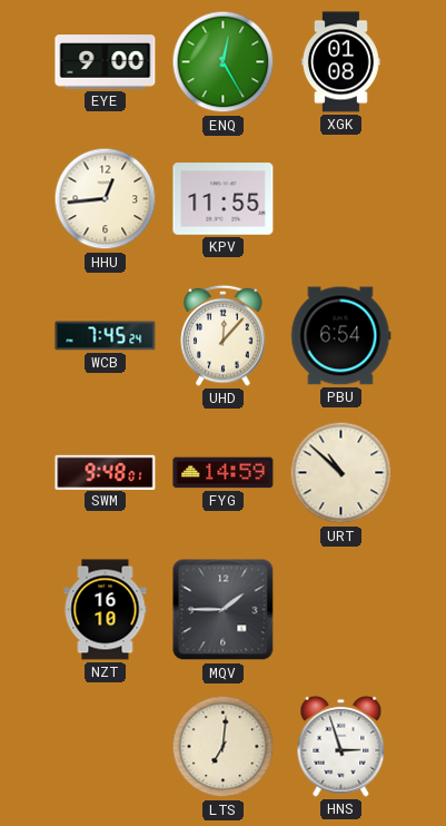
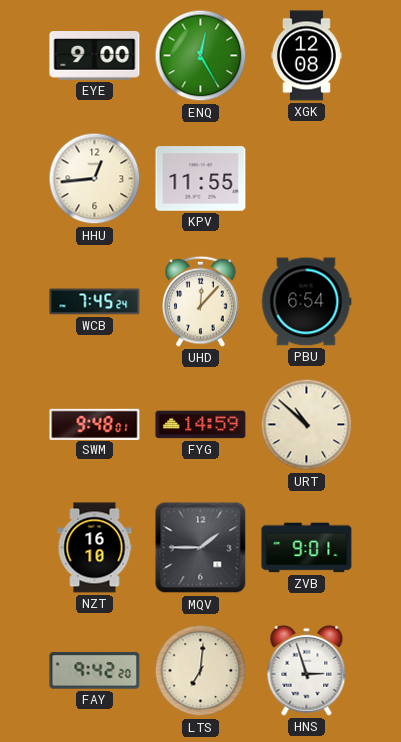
XGK: 01:08 -> 12:08
ZVB: none -> 9:01
FAY: none -> 9:42
